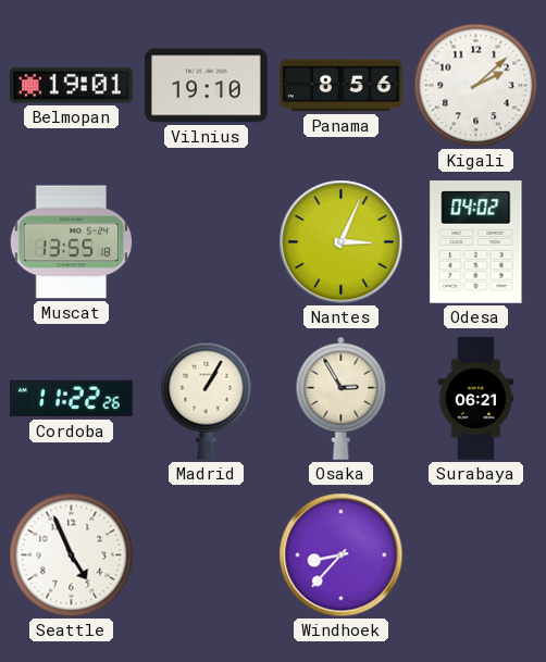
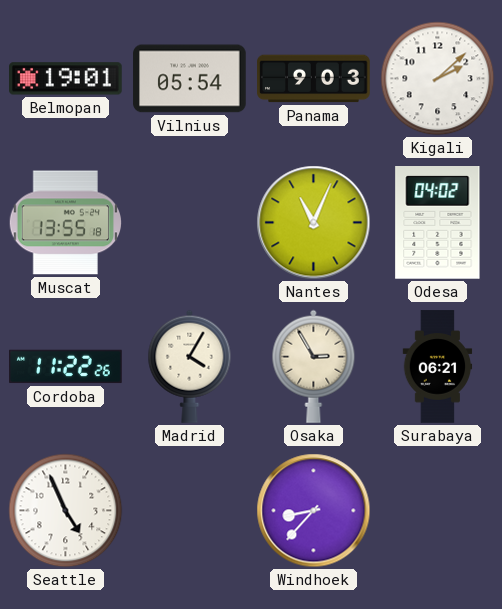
Vilnius: 19:10 -> 05:54
Panama: 8:56 -> 9:03
Nantes: 3:04 -> 11:04
Madrid: 1:05 -> 4:05
